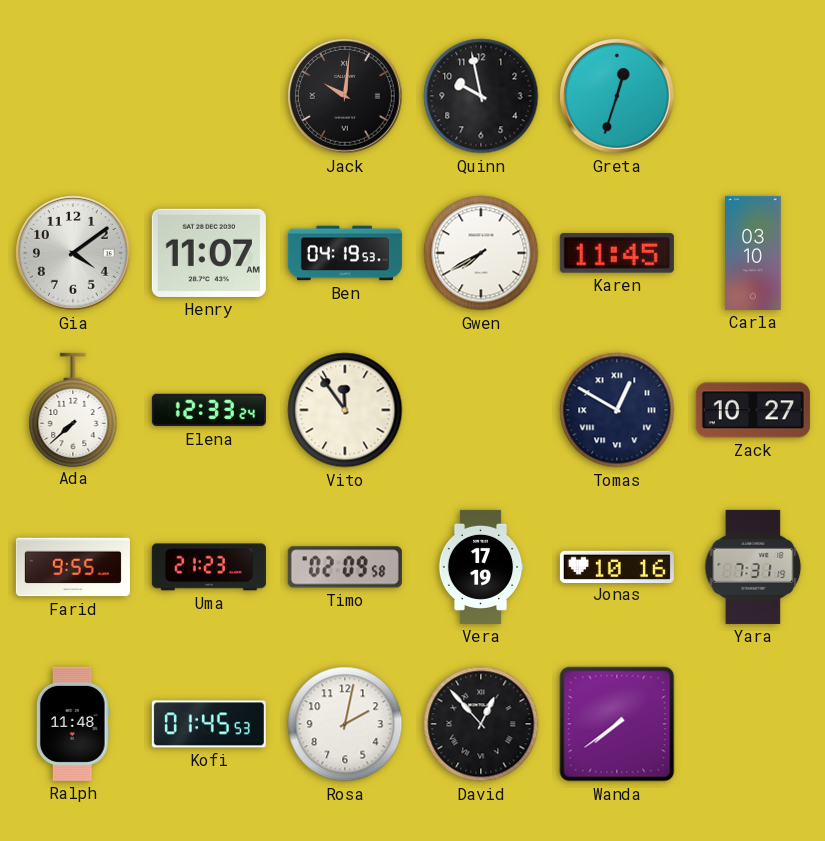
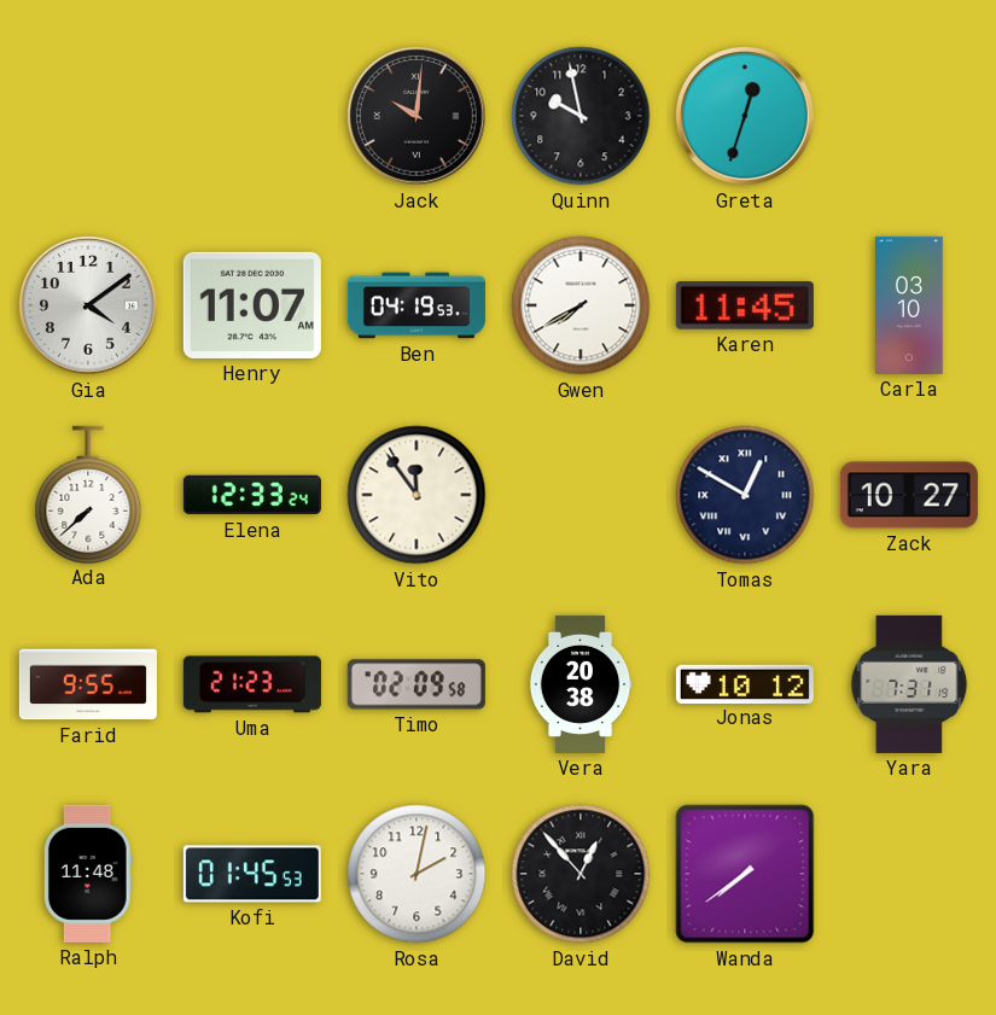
Vera: 17:19 -> 20:38
Jonas: 10:16 -> 10:12
